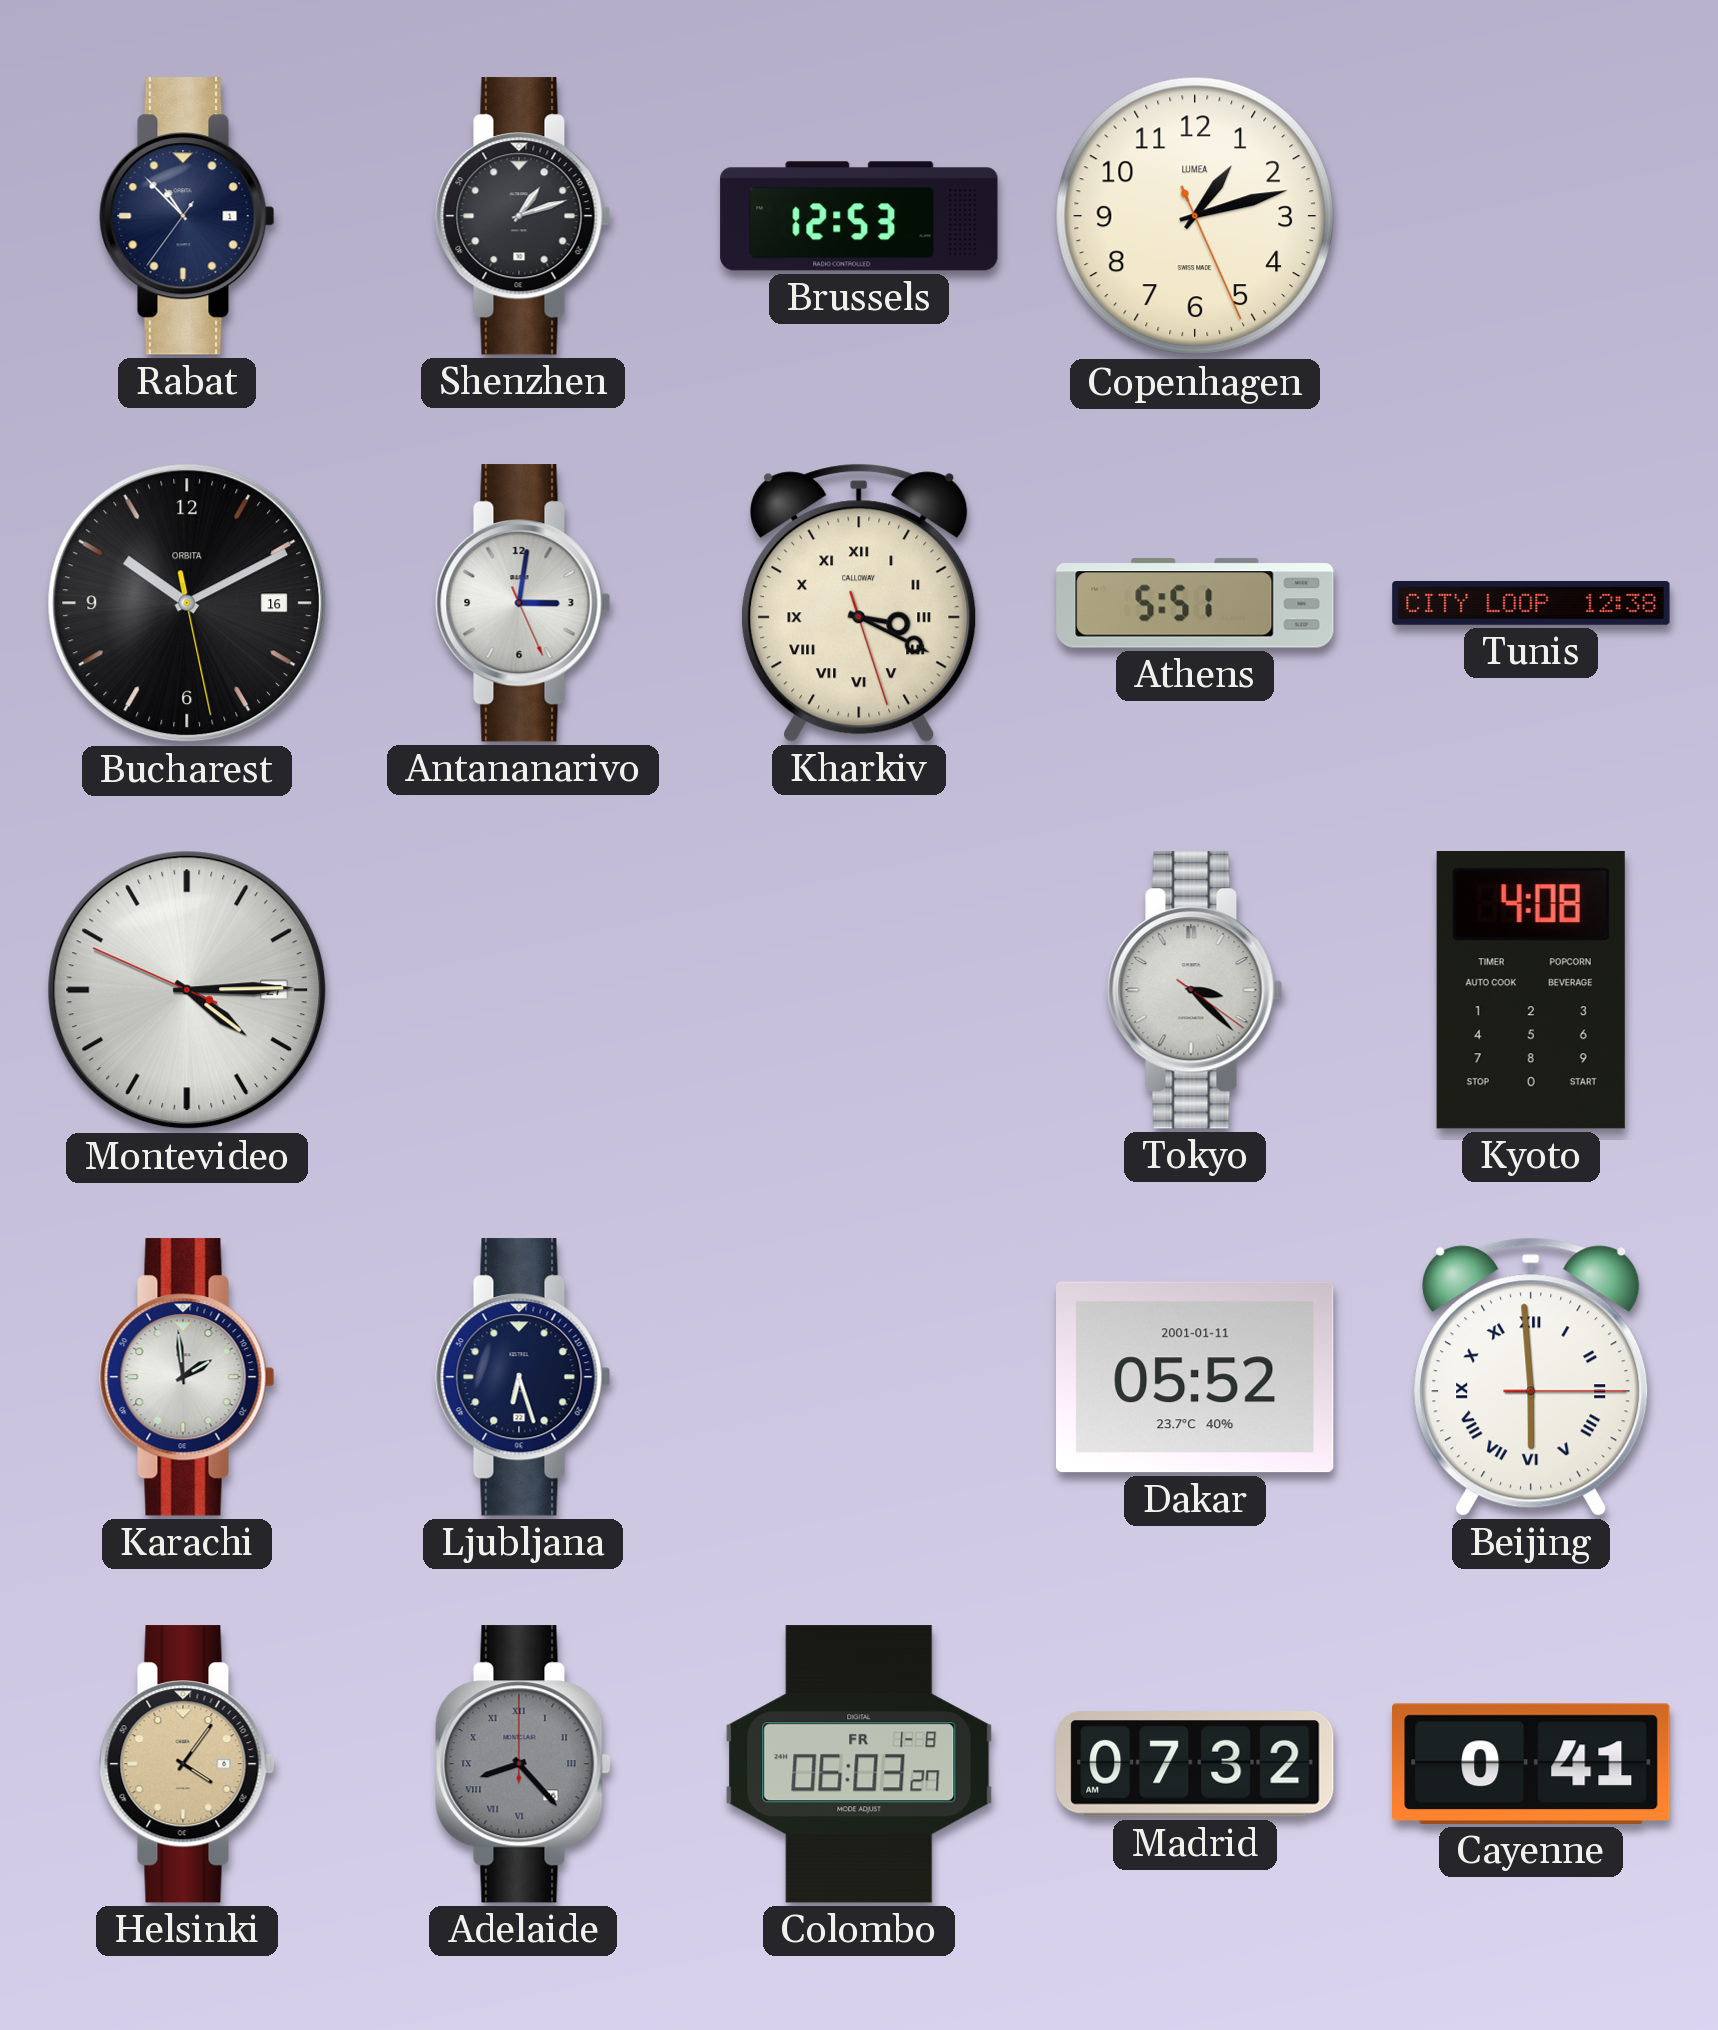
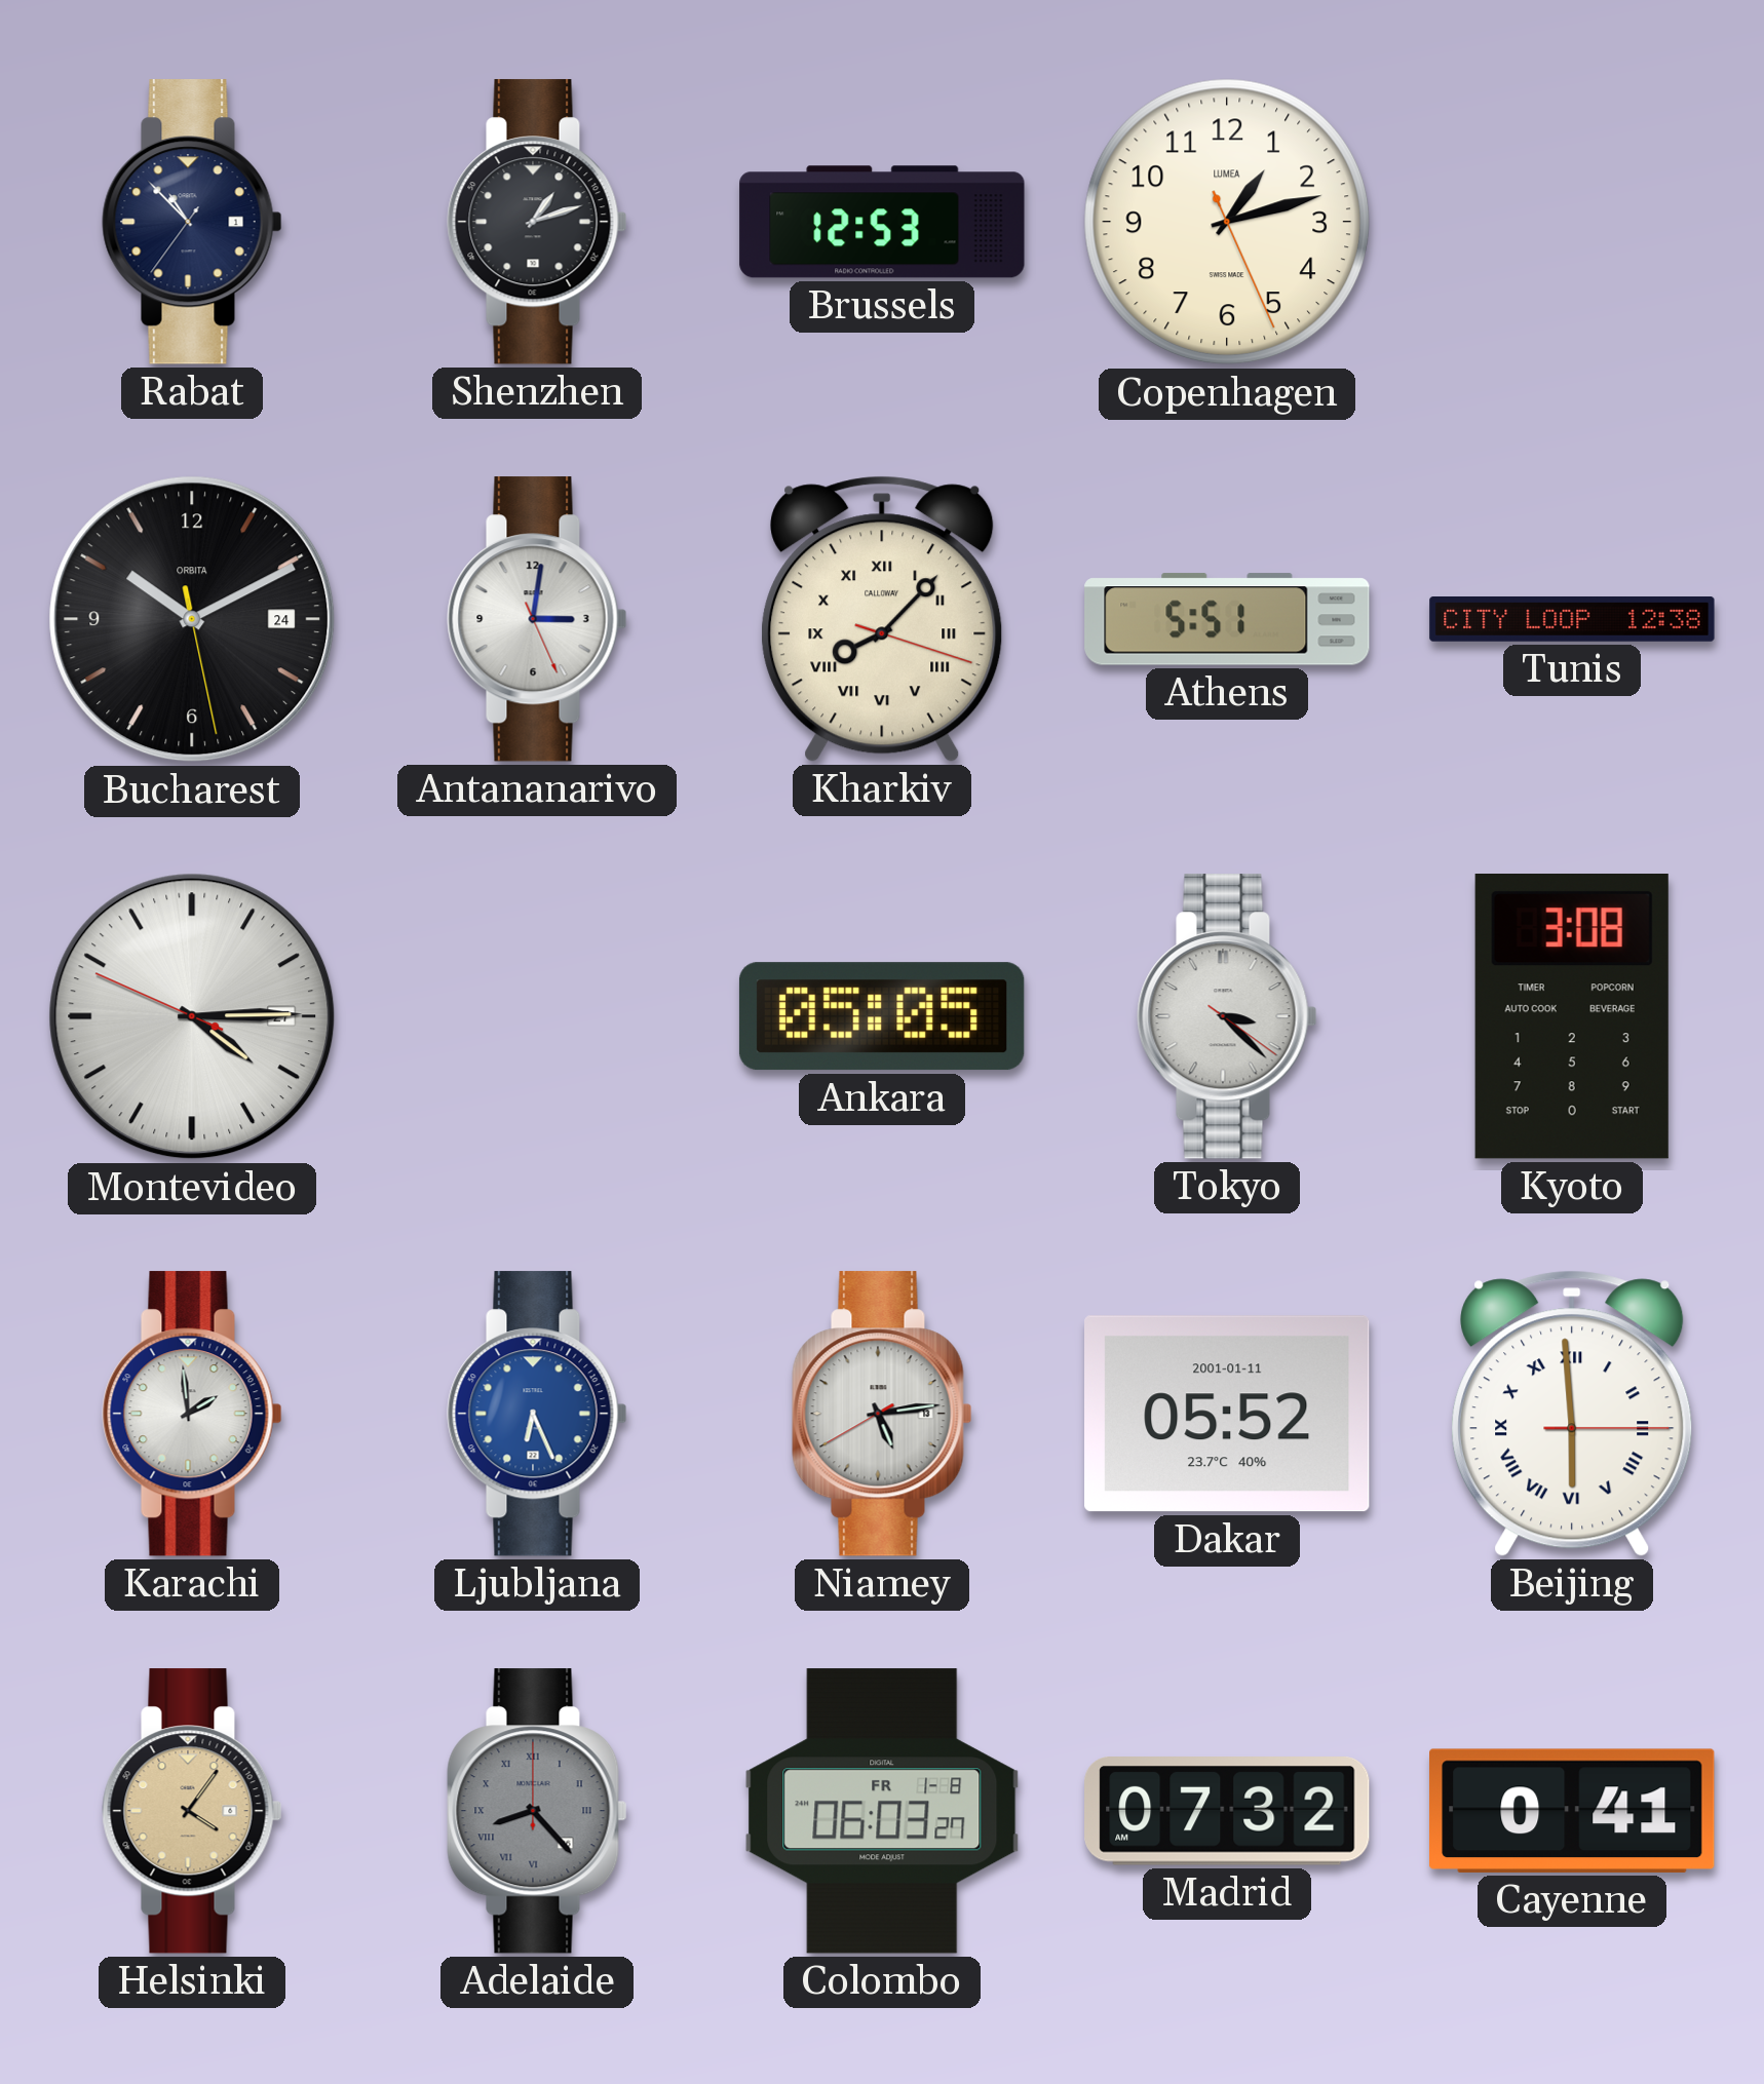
Bucharest date: 16 -> 24
Kharkiv: 3:19 -> 8:07
Ankara: none -> 05:05
Kyoto: 4:08 -> 3:08
Ljubljana: 6:27 -> 6:26
Ljubljana dial: navy -> blue
Niamey: none -> 5:13
